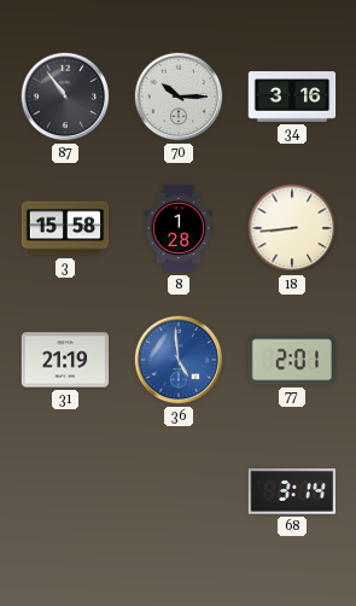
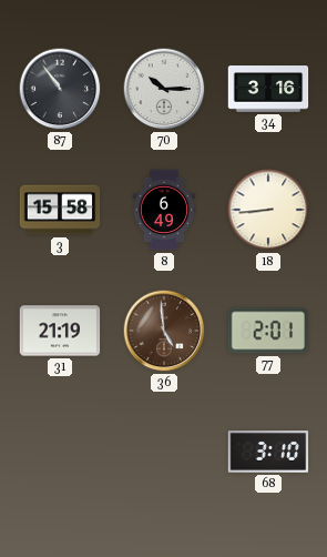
8: 1:28 -> 6:49
36 dial: blue -> brown
68: 3:14 -> 3:10
